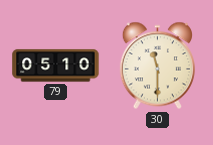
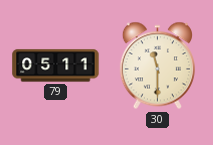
79: 05:10 -> 05:11
